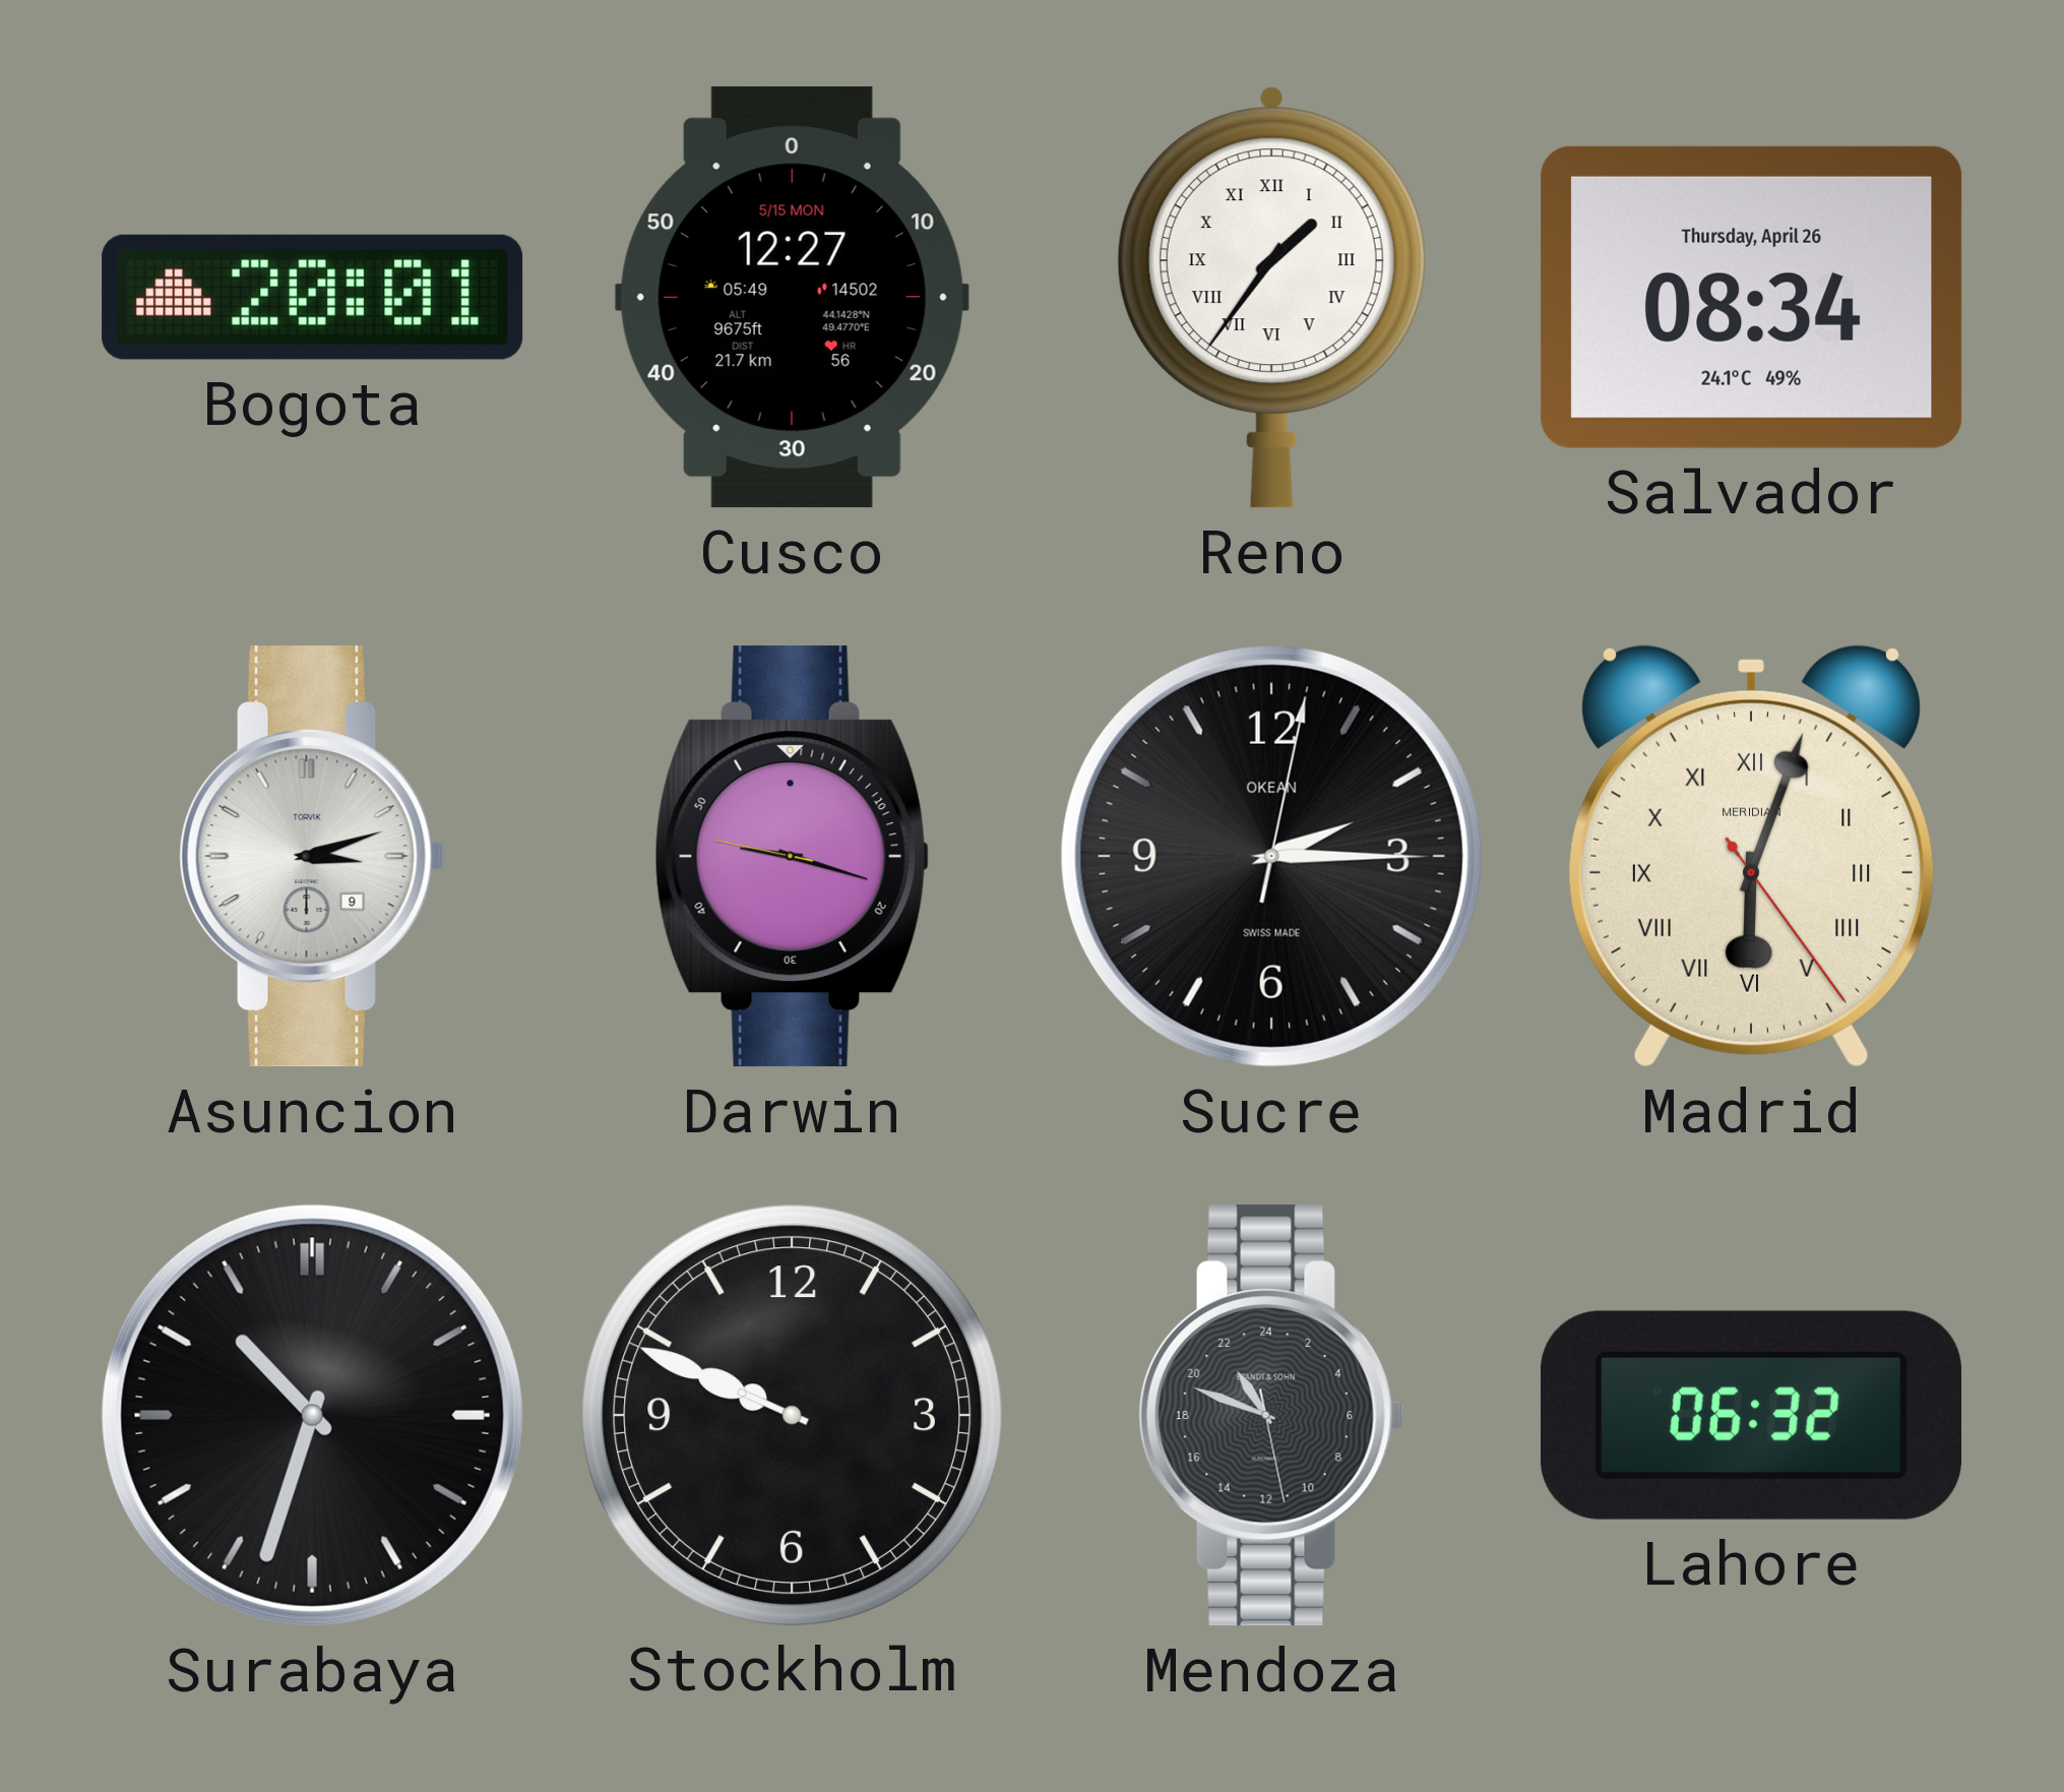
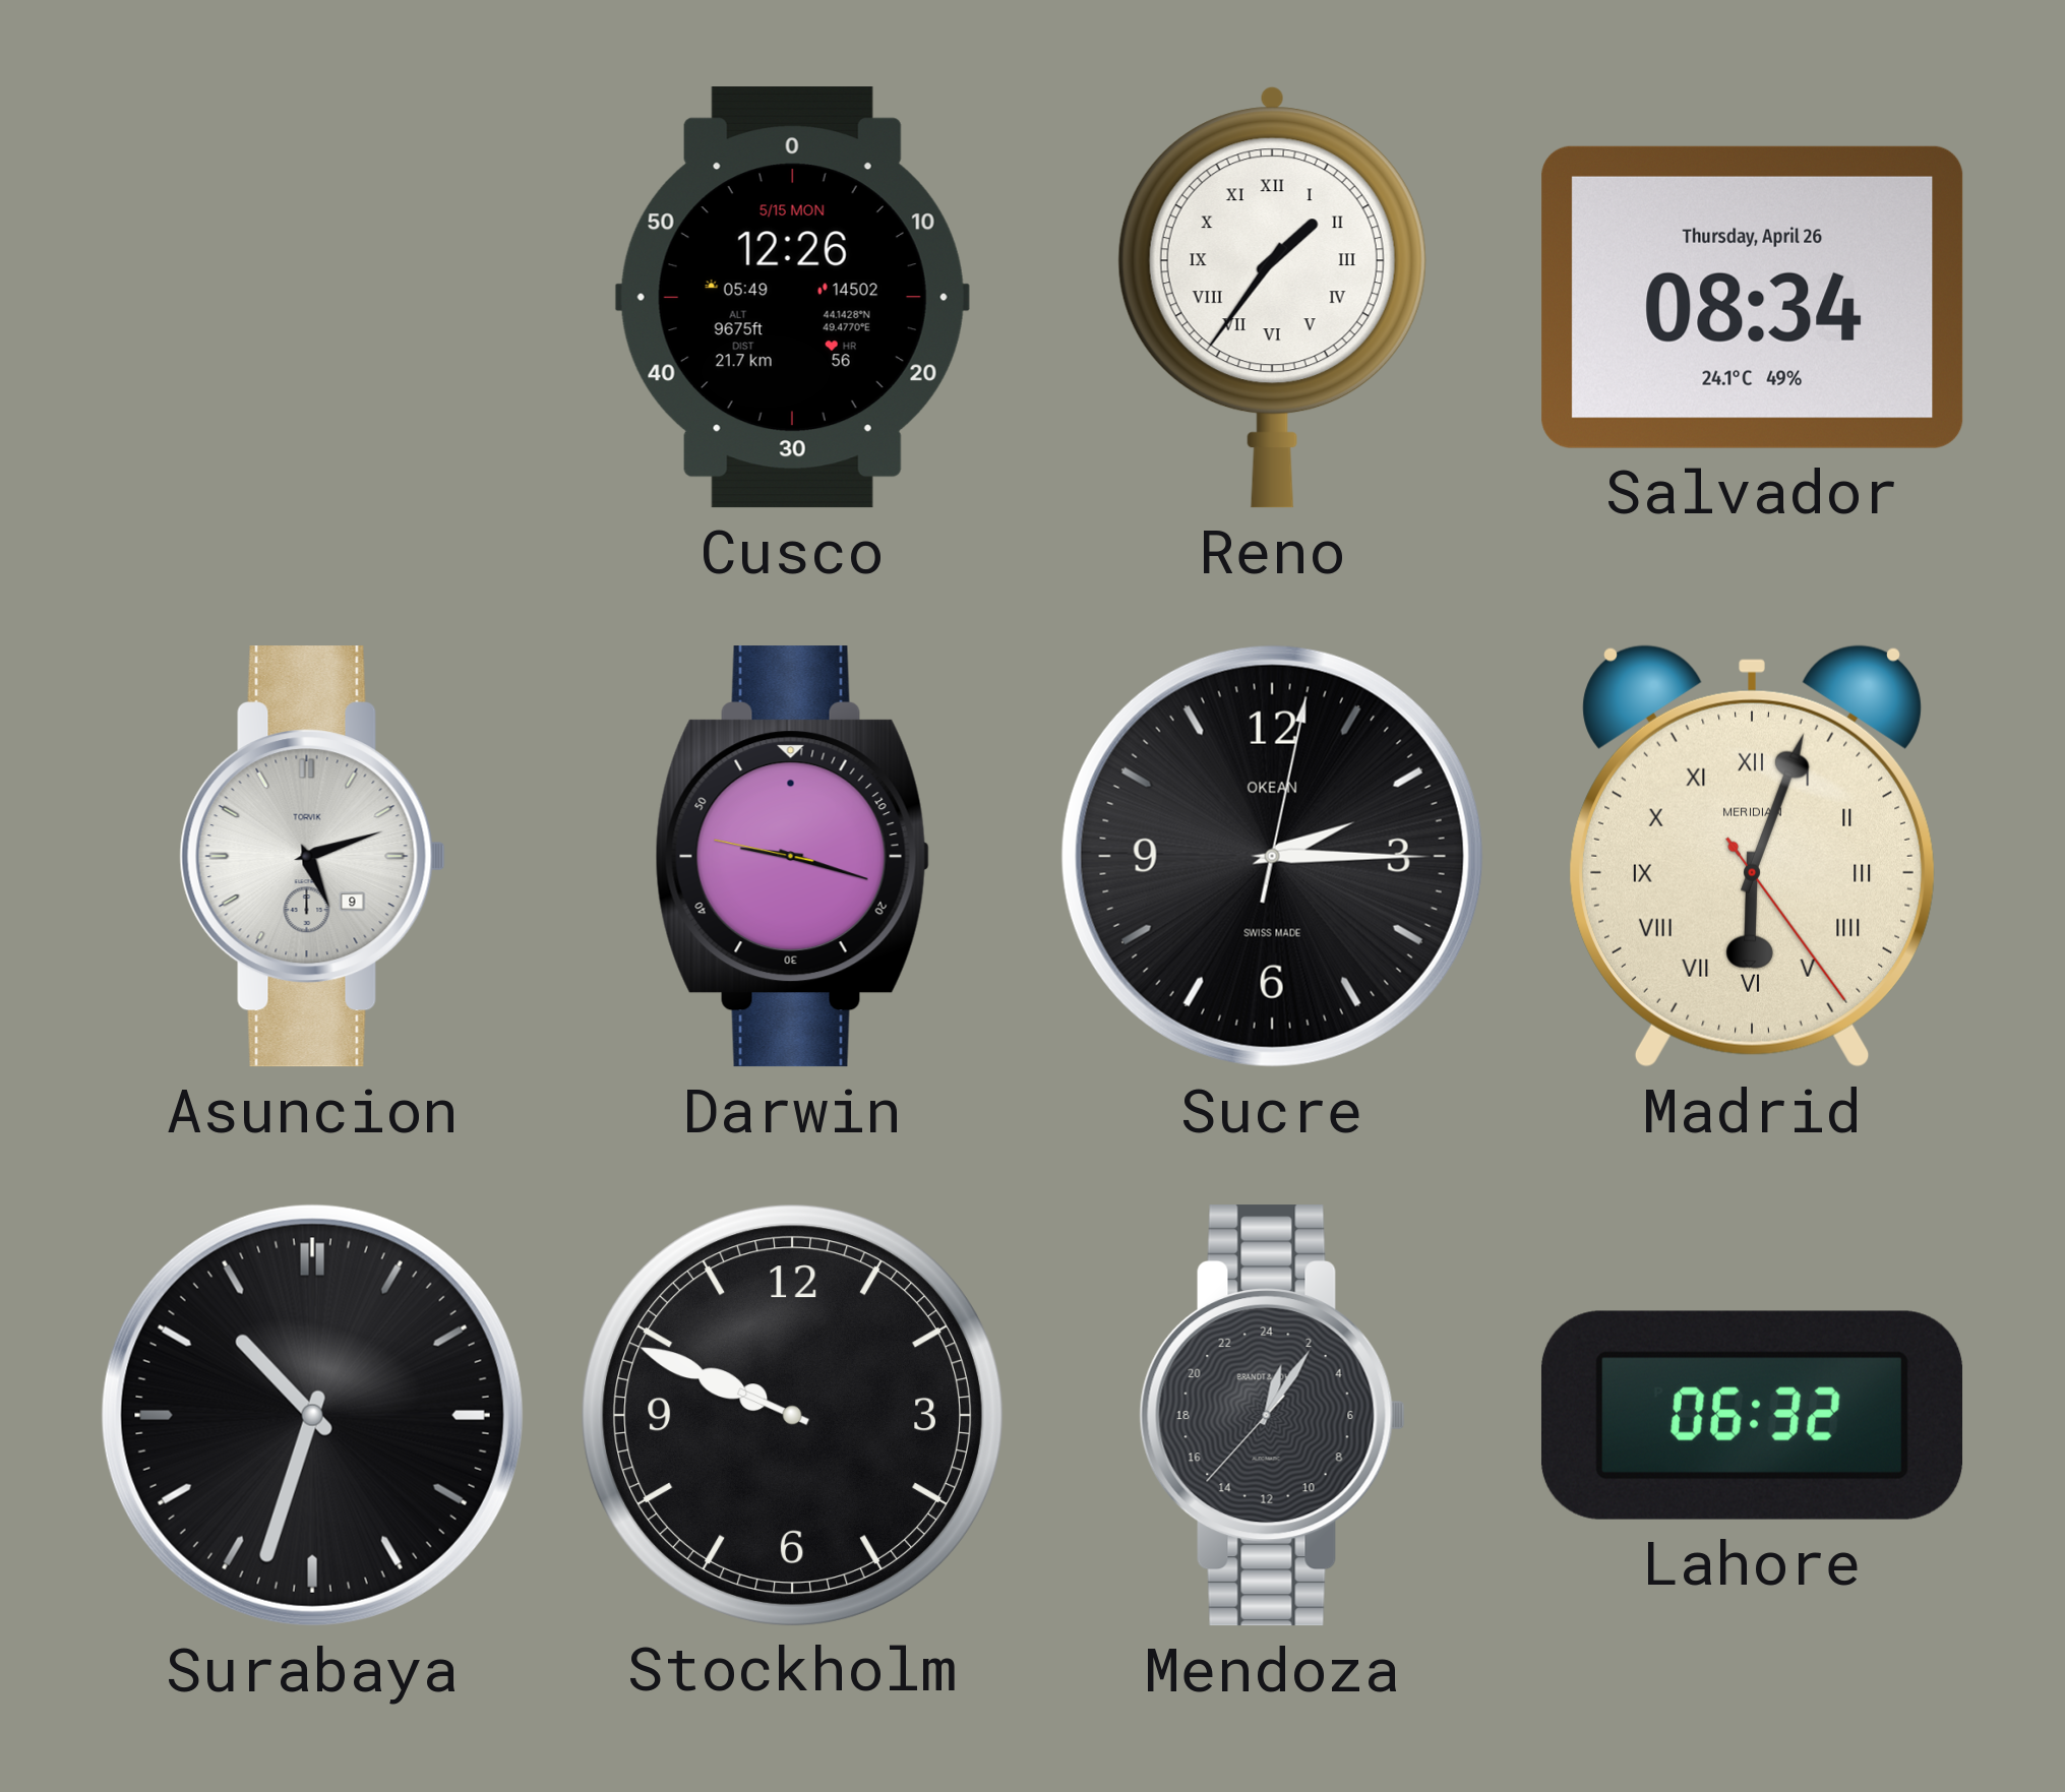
Bogota: 20:01 -> none
Cusco: 12:27 -> 12:26
Asuncion: 3:12 -> 5:12
Mendoza: 21:48 -> 1:05
